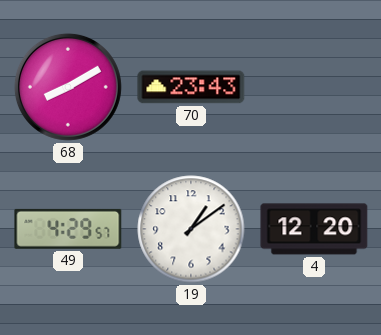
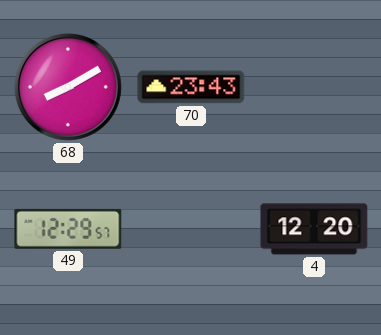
49: 4:29 -> 12:29
19: 1:09 -> none
